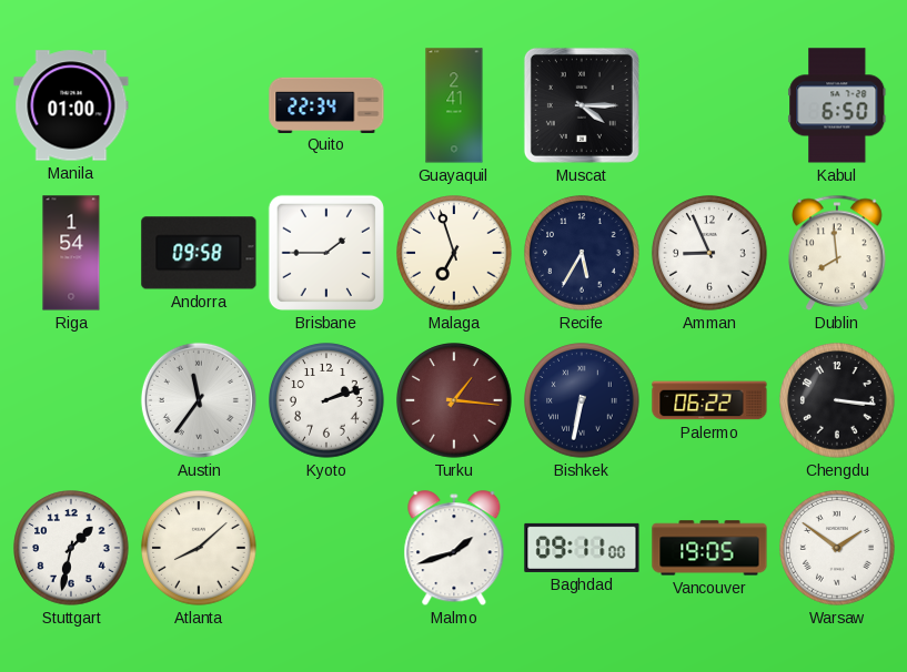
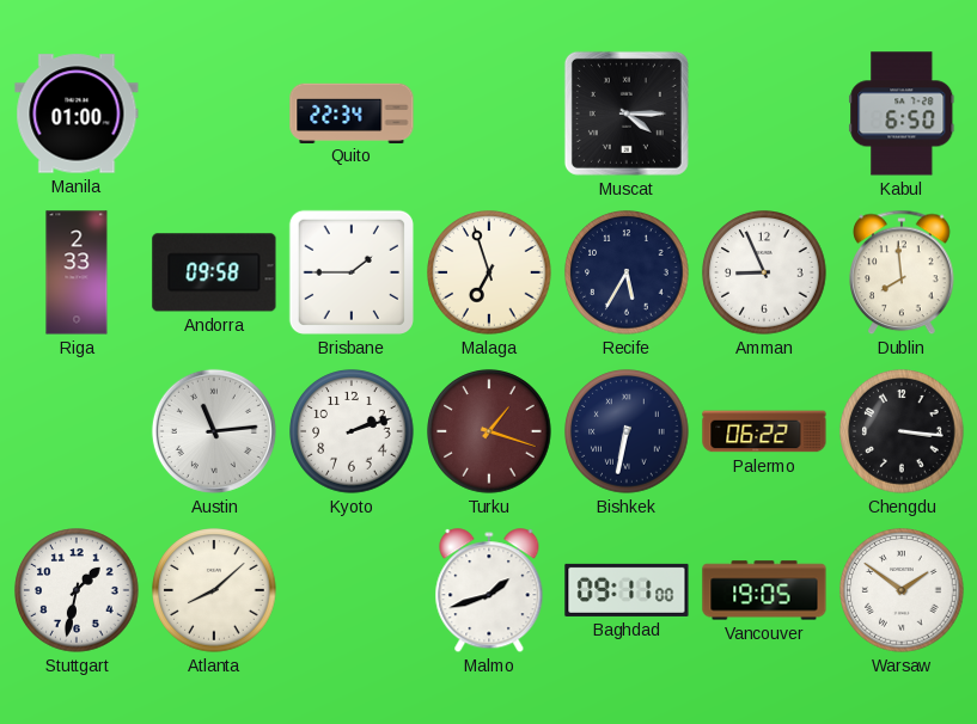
Guayaquil: 2:41 -> none
Riga: 1:54 -> 2:33
Austin: 11:36 -> 11:14
Turku: 1:16 -> 1:18
